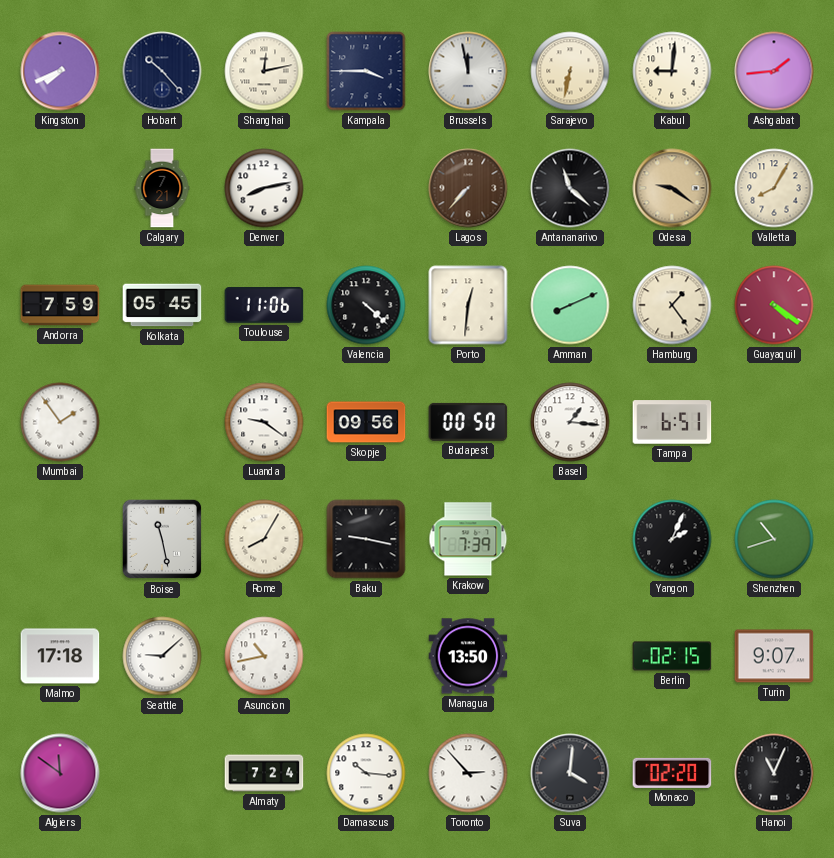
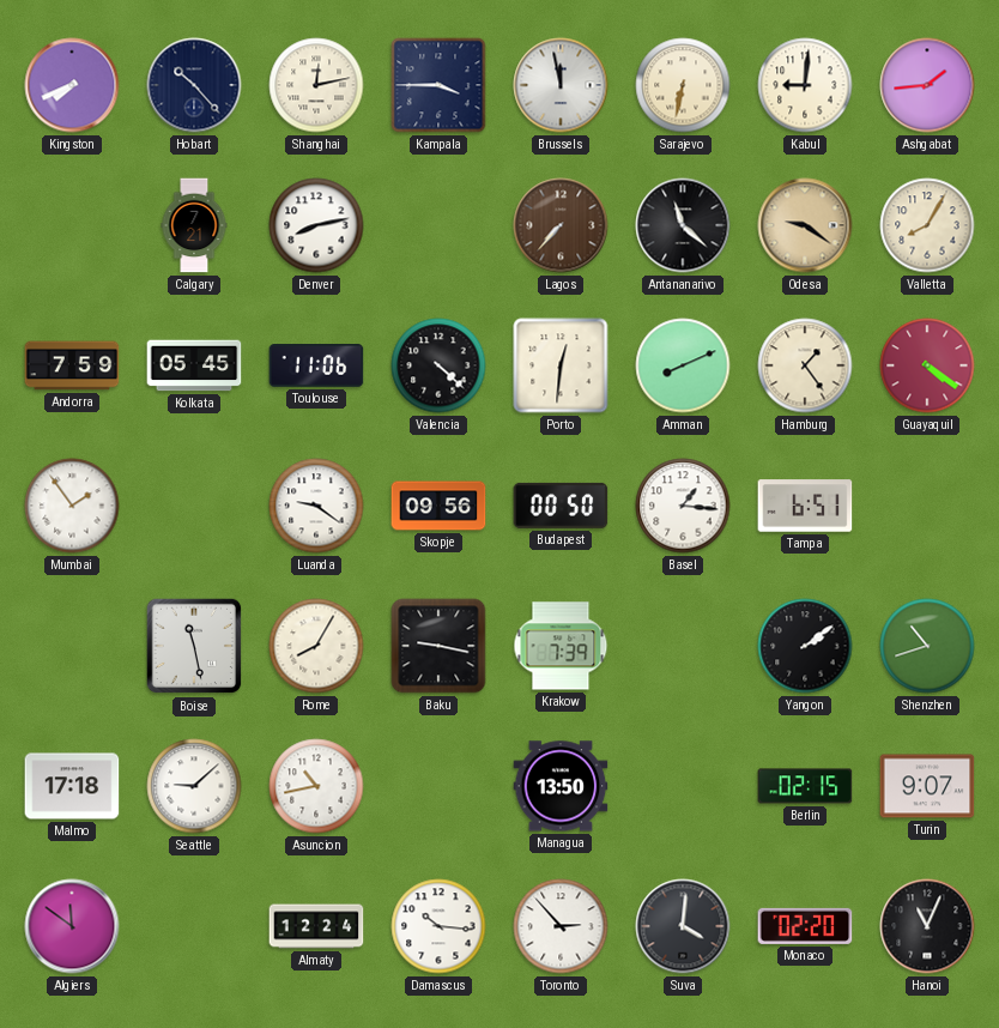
Yangon: 2:04 -> 2:09
Almaty: 7:24 -> 12:24
